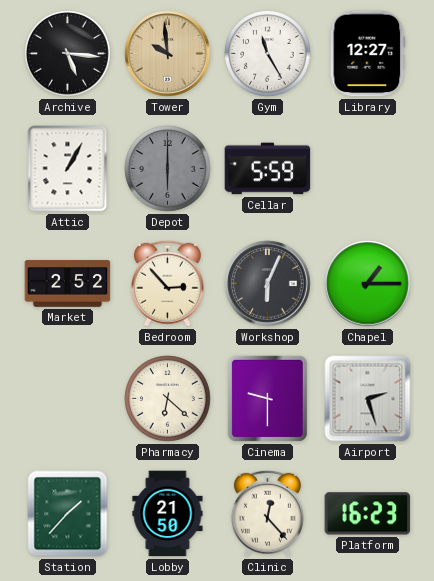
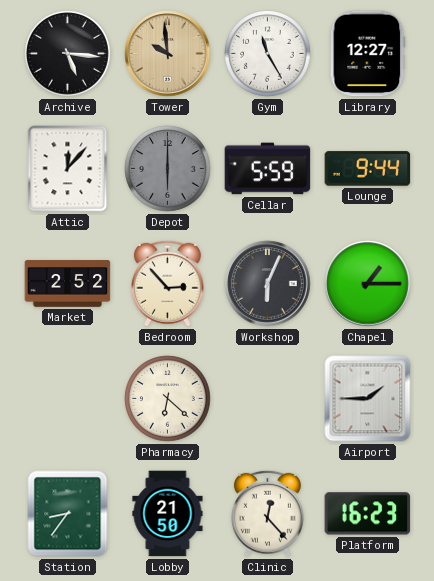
Attic: 1:05 -> 12:07
Lounge: none -> 9:44
Cinema: 9:30 -> none
Airport: 2:27 -> 1:45
Station: 1:37 -> 8:36
